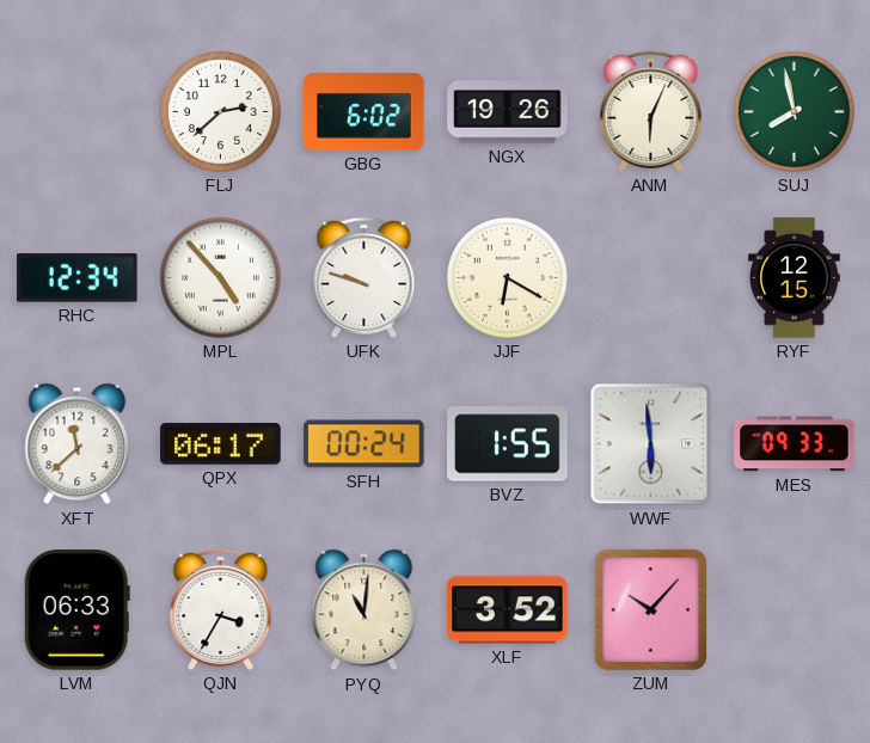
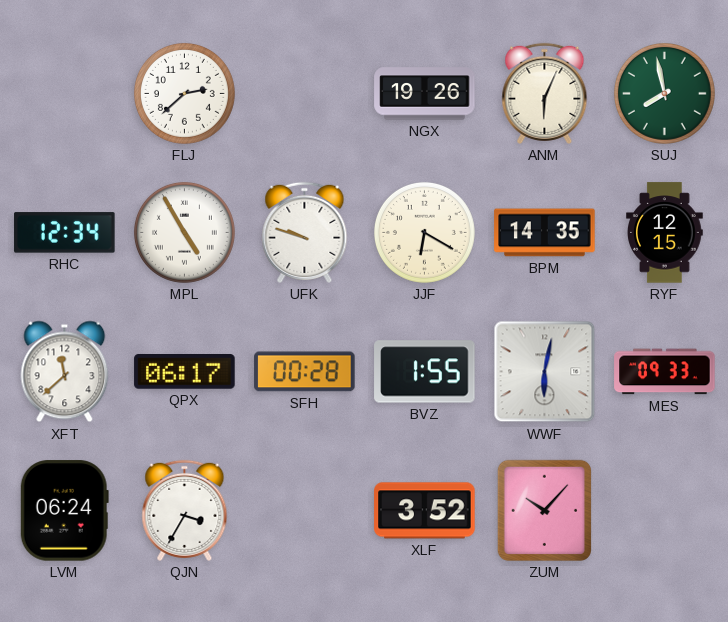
GBG: 6:02 -> none
MPL: 4:53 -> 4:55
BPM: none -> 14:35
SFH: 00:24 -> 00:28
WWF: 5:59 -> 6:02
LVM: 06:33 -> 06:24
PYQ: 11:01 -> none
